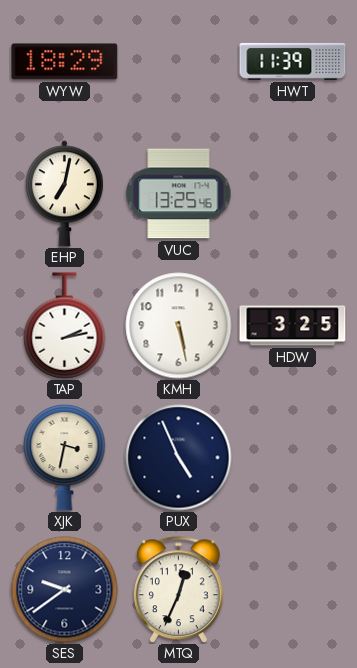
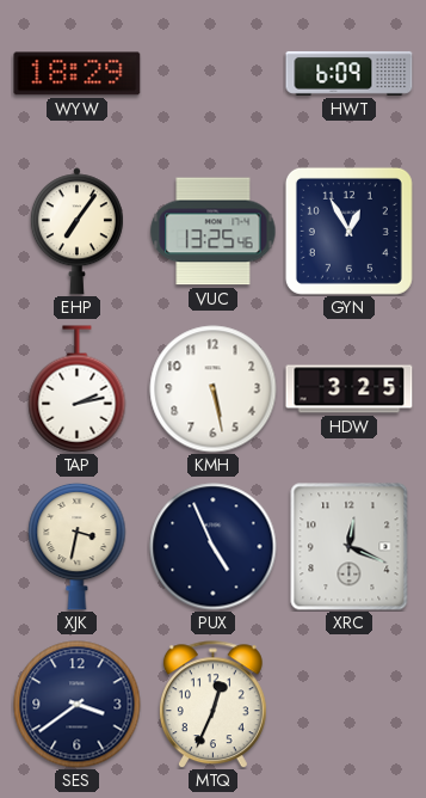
HWT: 11:39 -> 6:09
EHP: 7:02 -> 7:06
GYN: none -> 12:55
XRC: none -> 12:19
SES: 9:39 -> 3:39
